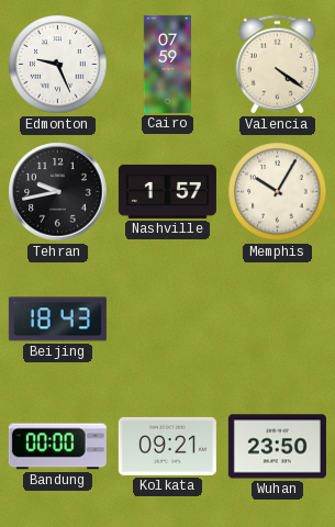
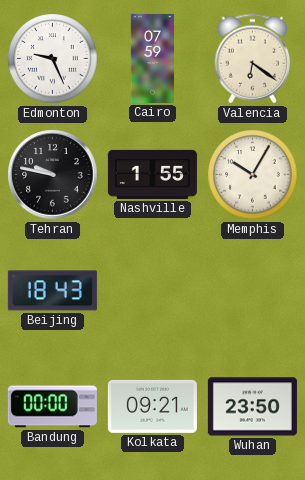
Valencia: 4:21 -> 6:21
Tehran: 9:43 -> 9:47
Nashville: 1:57 -> 1:55
